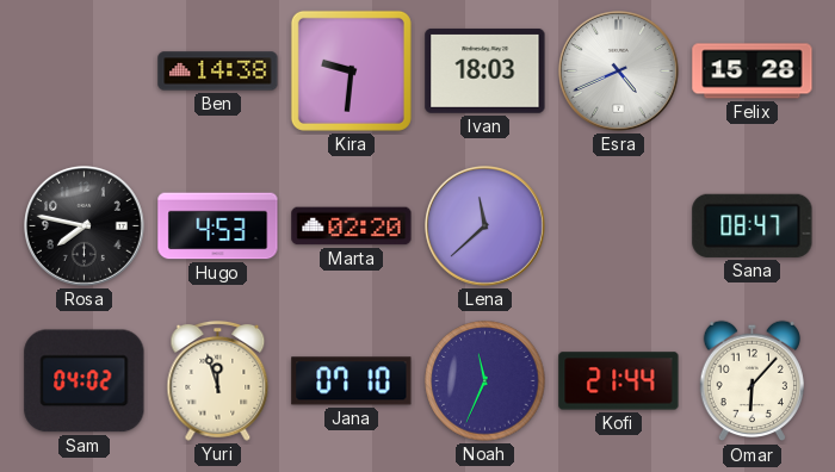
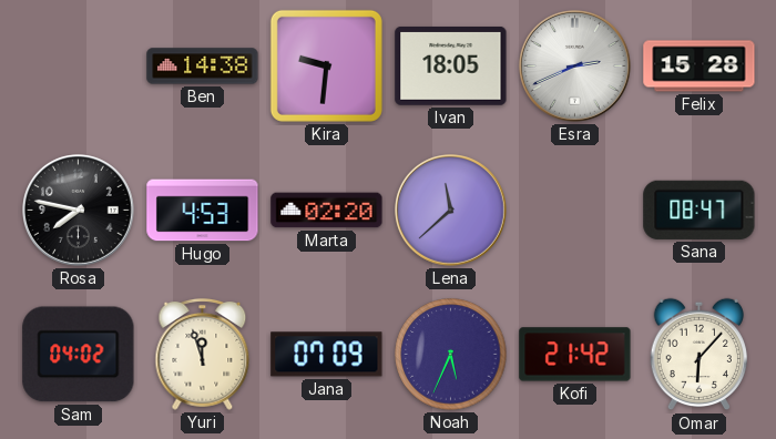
Ivan: 18:03 -> 18:05
Esra: 4:41 -> 2:41
Jana: 07:10 -> 07:09
Noah: 11:34 -> 5:34
Kofi: 21:44 -> 21:42
